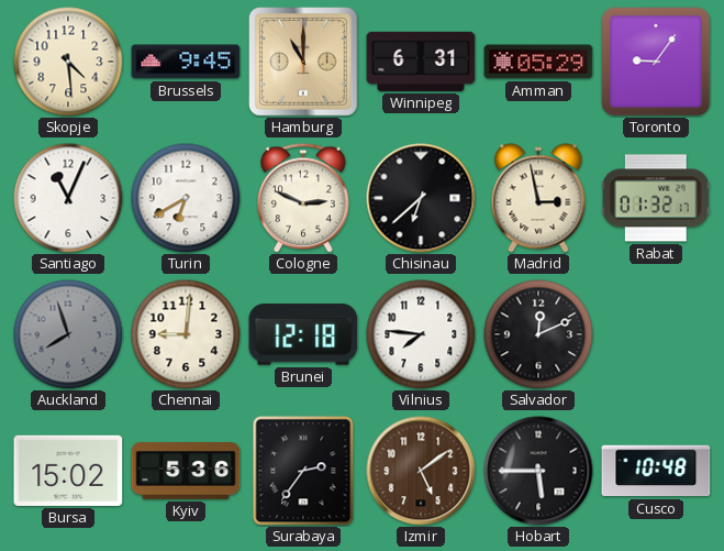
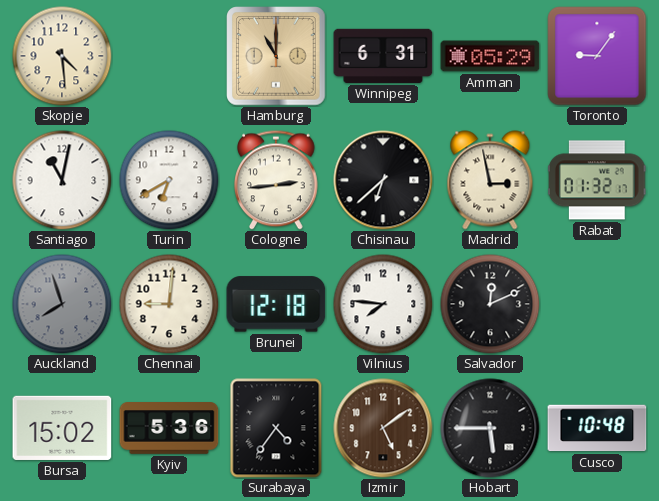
Brussels: 9:45 -> none
Santiago: 11:04 -> 11:02
Cologne: 2:49 -> 2:44
Surabaya: 2:36 -> 4:36
